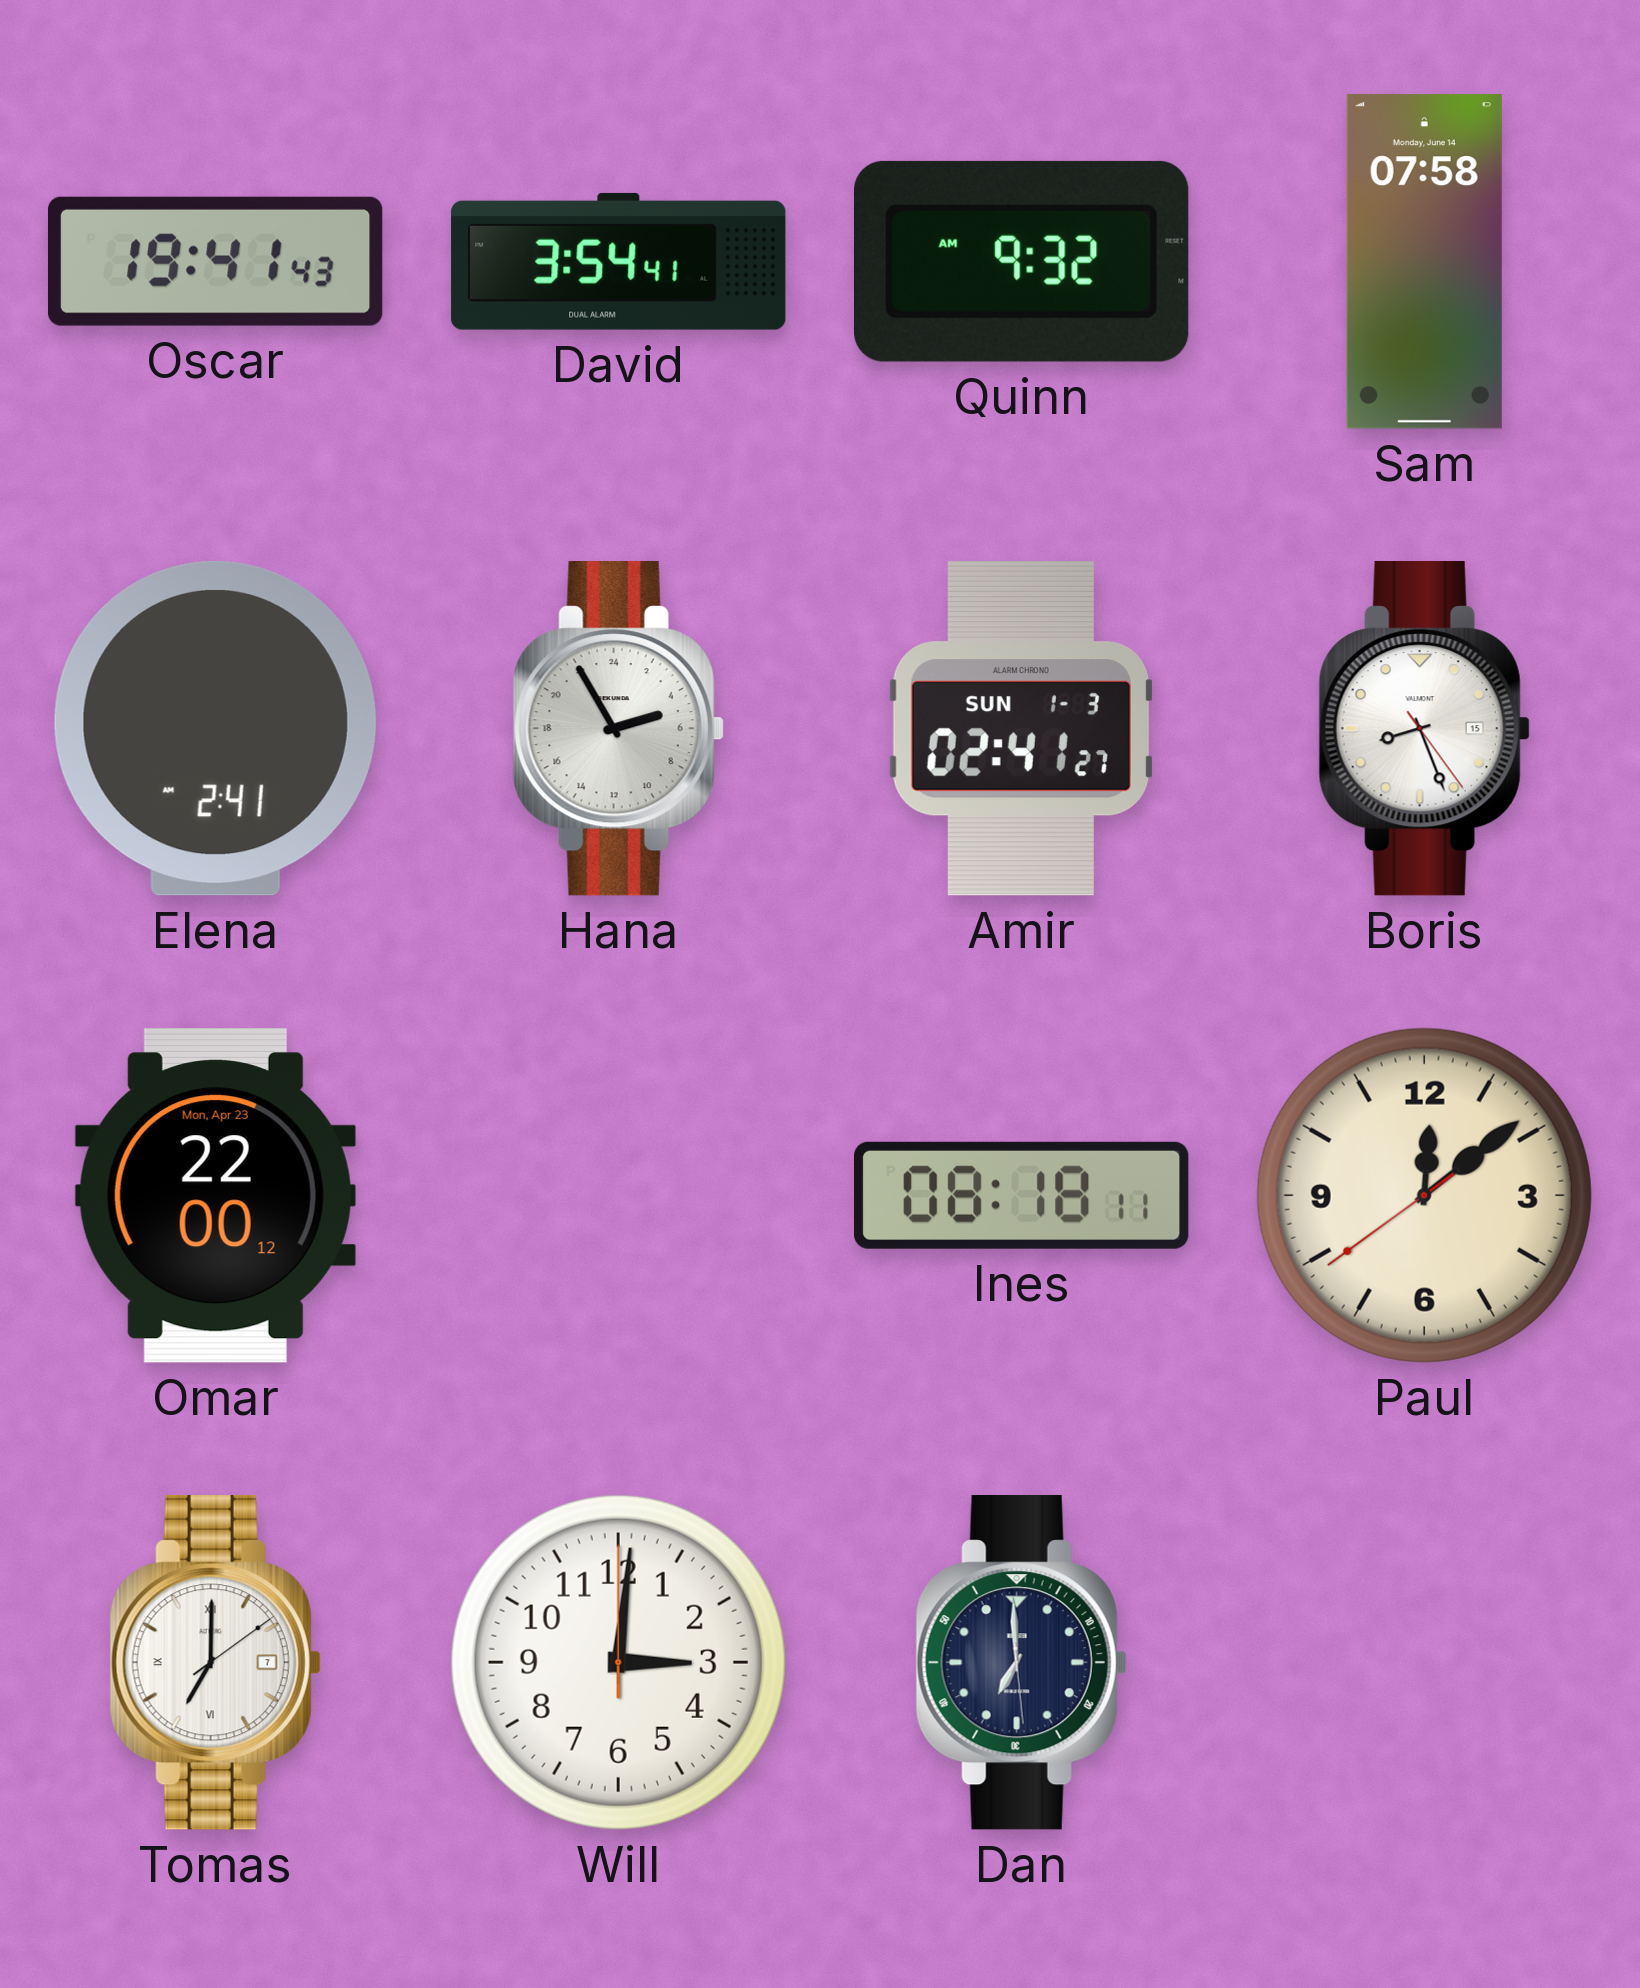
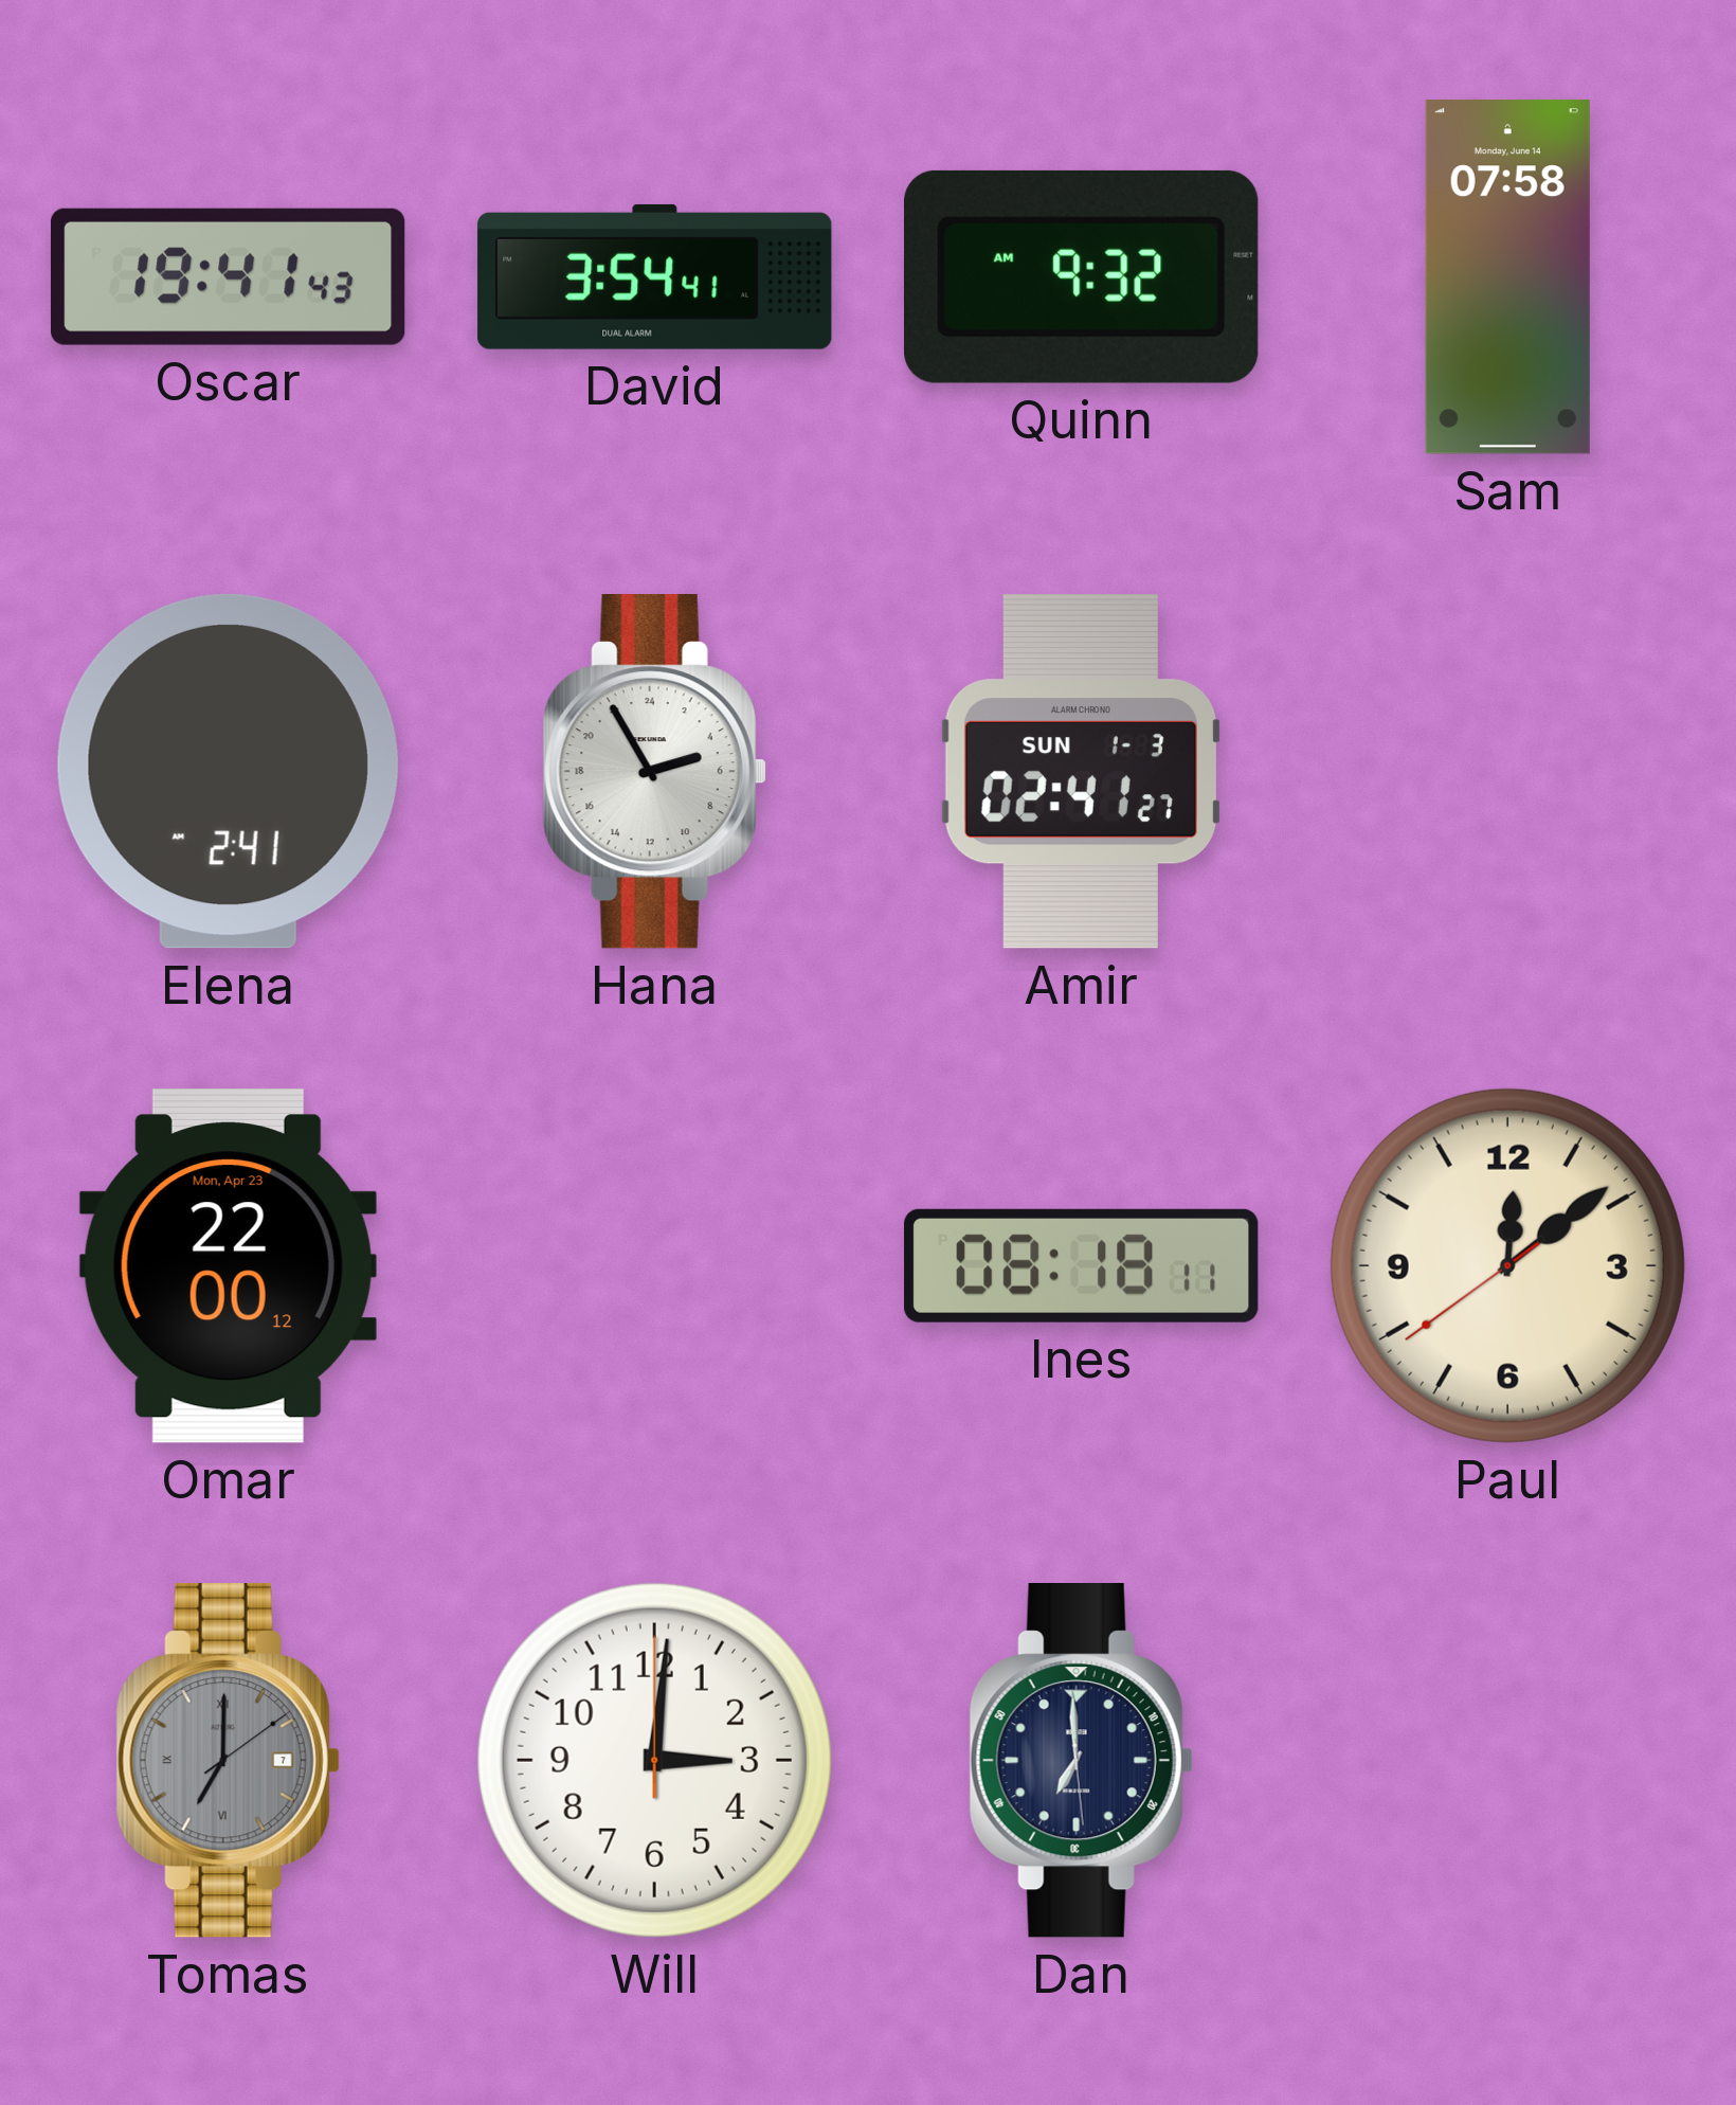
Boris: 8:26 -> none
Tomas dial: white -> grey
